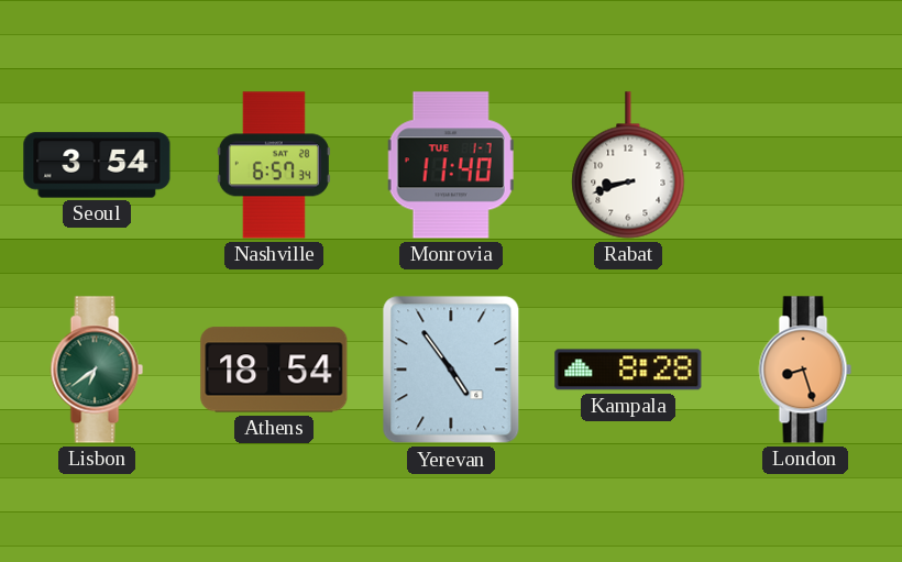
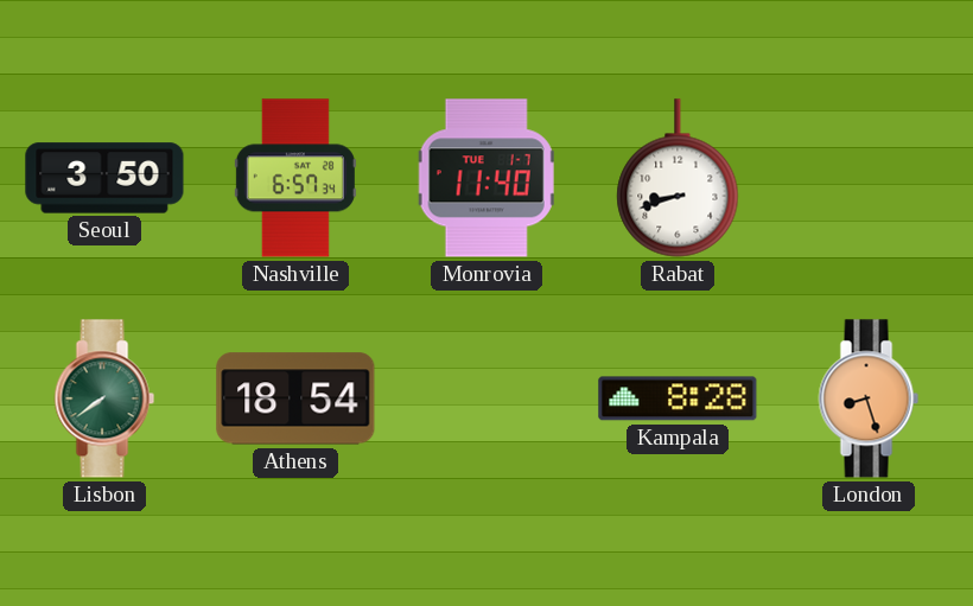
Seoul: 3:54 -> 3:50
Lisbon: 6:39 -> 7:39
Yerevan: 4:54 -> none
